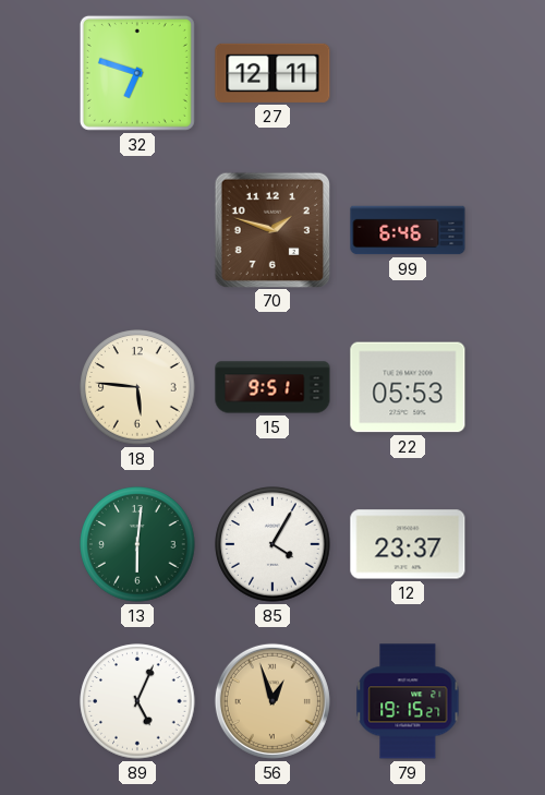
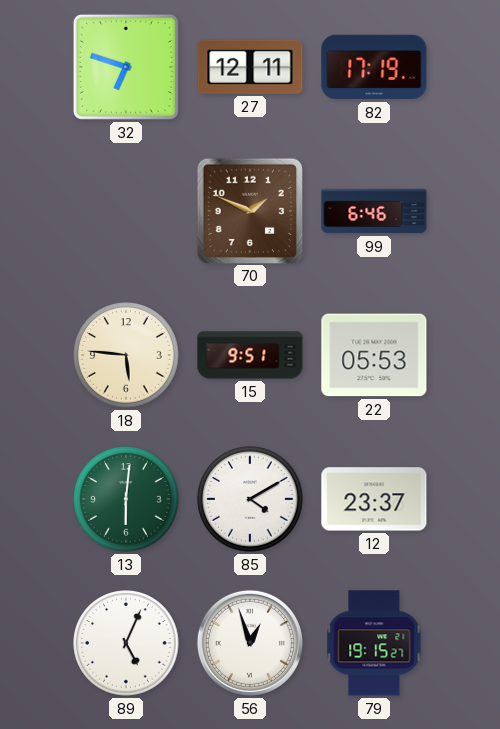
82: none -> 17:19
70: 1:48 -> 1:49
85: 4:05 -> 4:10
56 dial: champagne -> white
